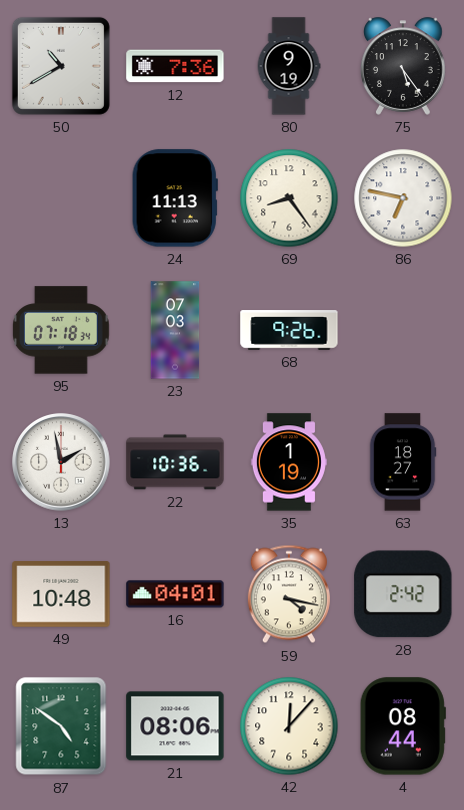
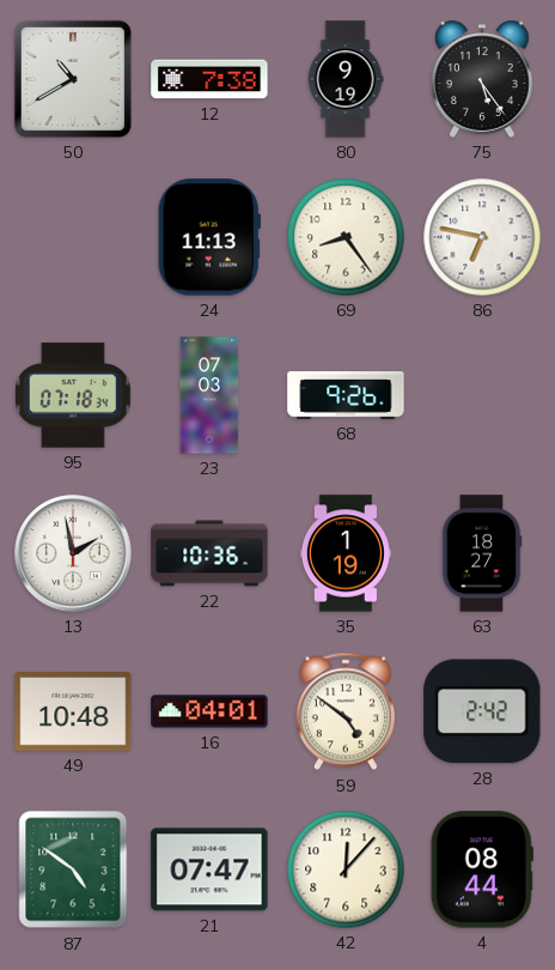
12: 7:36 -> 7:38
59: 4:17 -> 4:51
21: 08:06 -> 07:47
